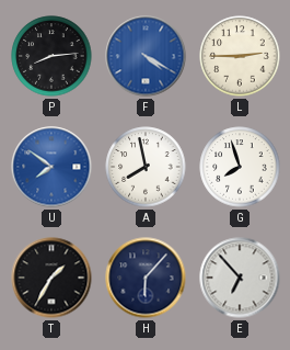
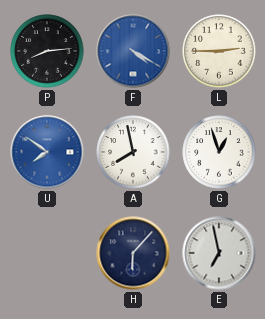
G: 7:57 -> 12:57
T: 1:35 -> none
E: 6:53 -> 6:58
